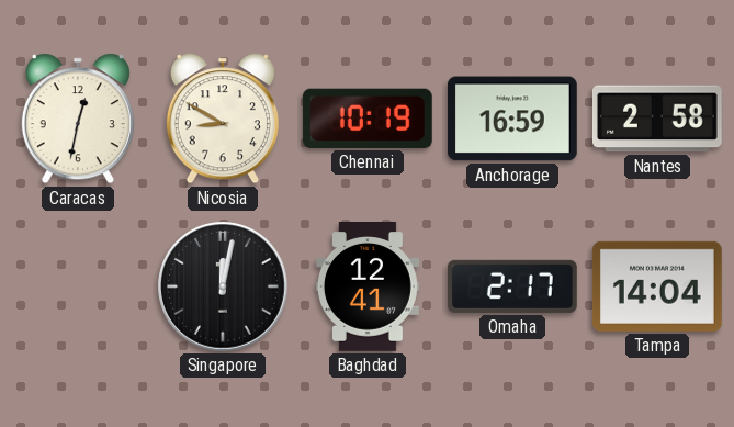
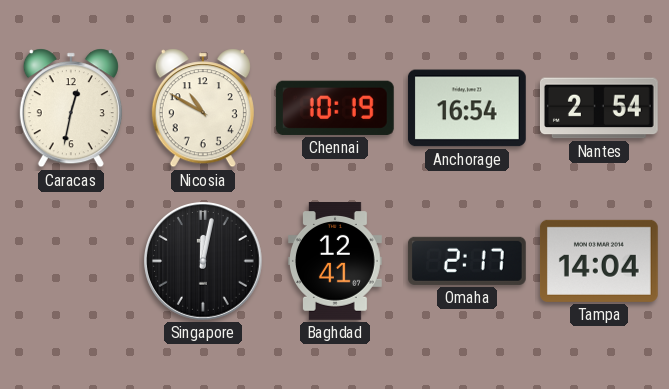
Nicosia: 8:50 -> 10:50
Anchorage: 16:59 -> 16:54
Nantes: 2:58 -> 2:54
